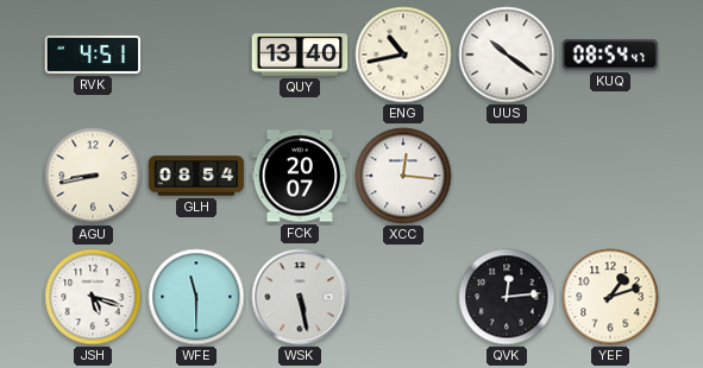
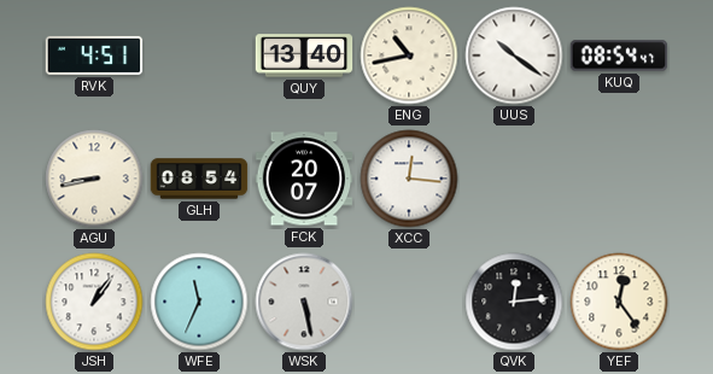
JSH: 5:18 -> 1:06
WFE: 11:30 -> 11:34
YEF: 1:12 -> 12:24
